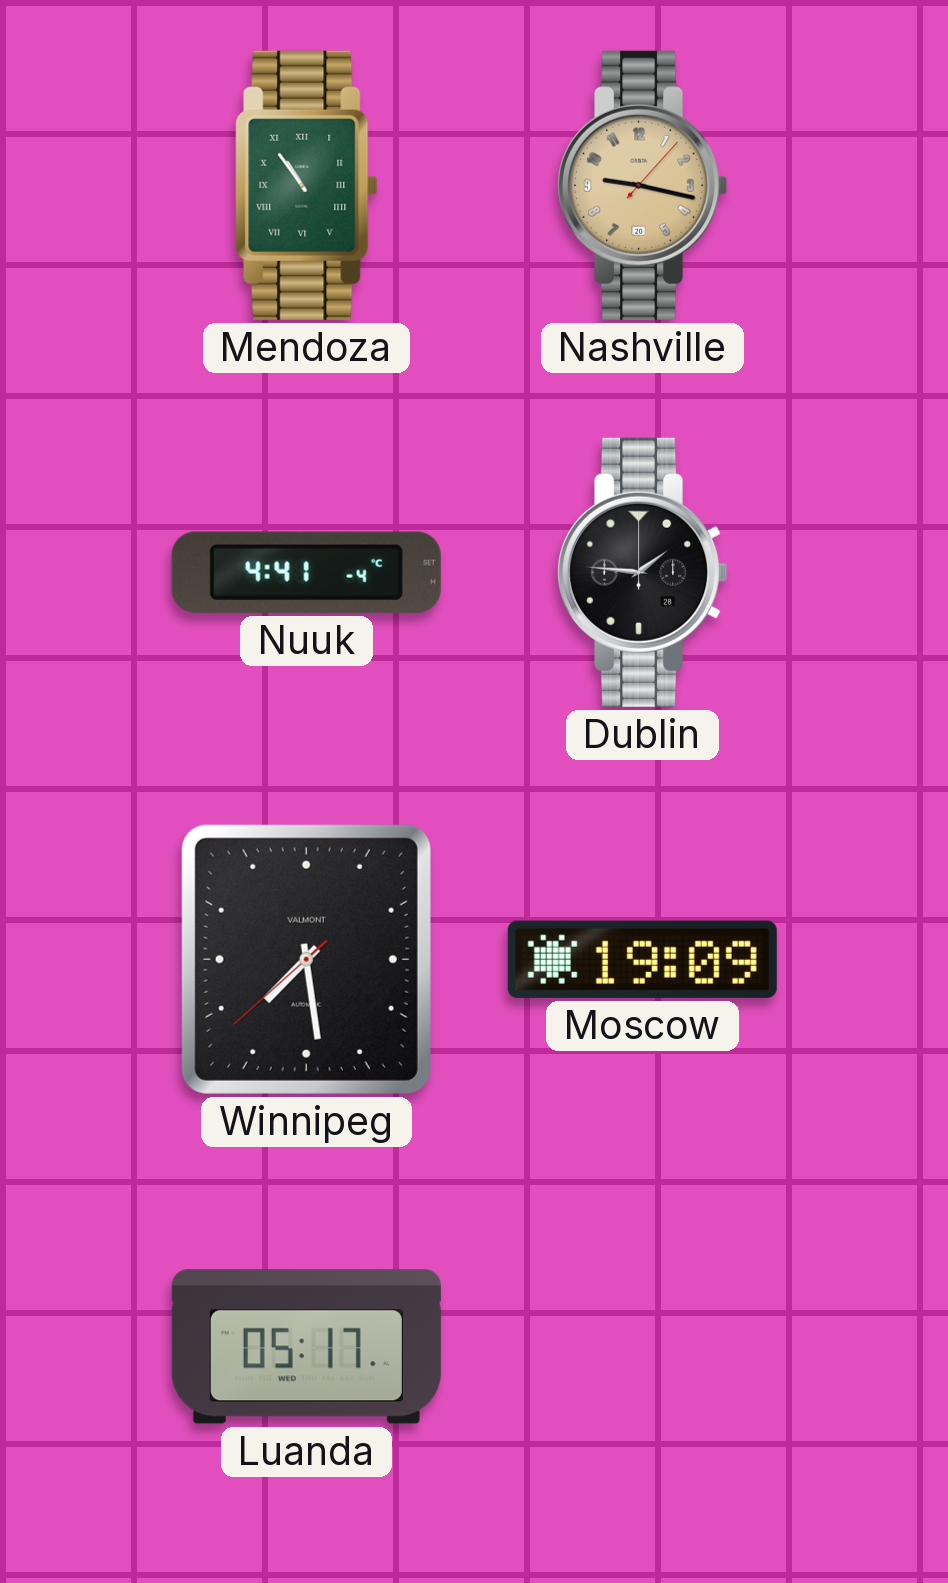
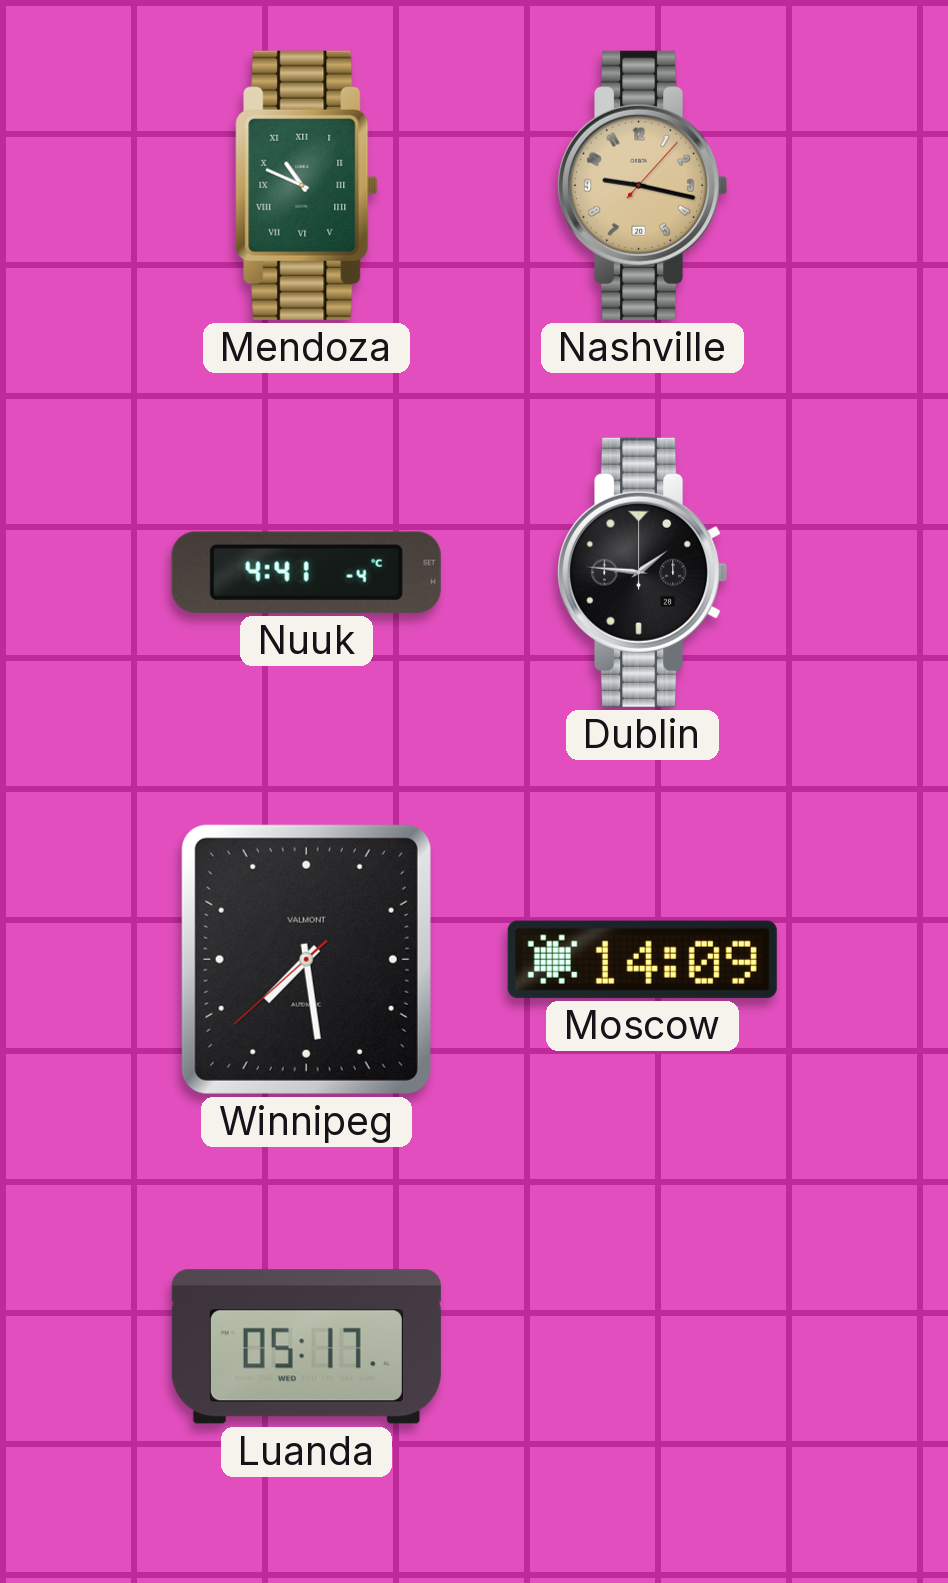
Mendoza: 10:54 -> 10:49
Moscow: 19:09 -> 14:09
